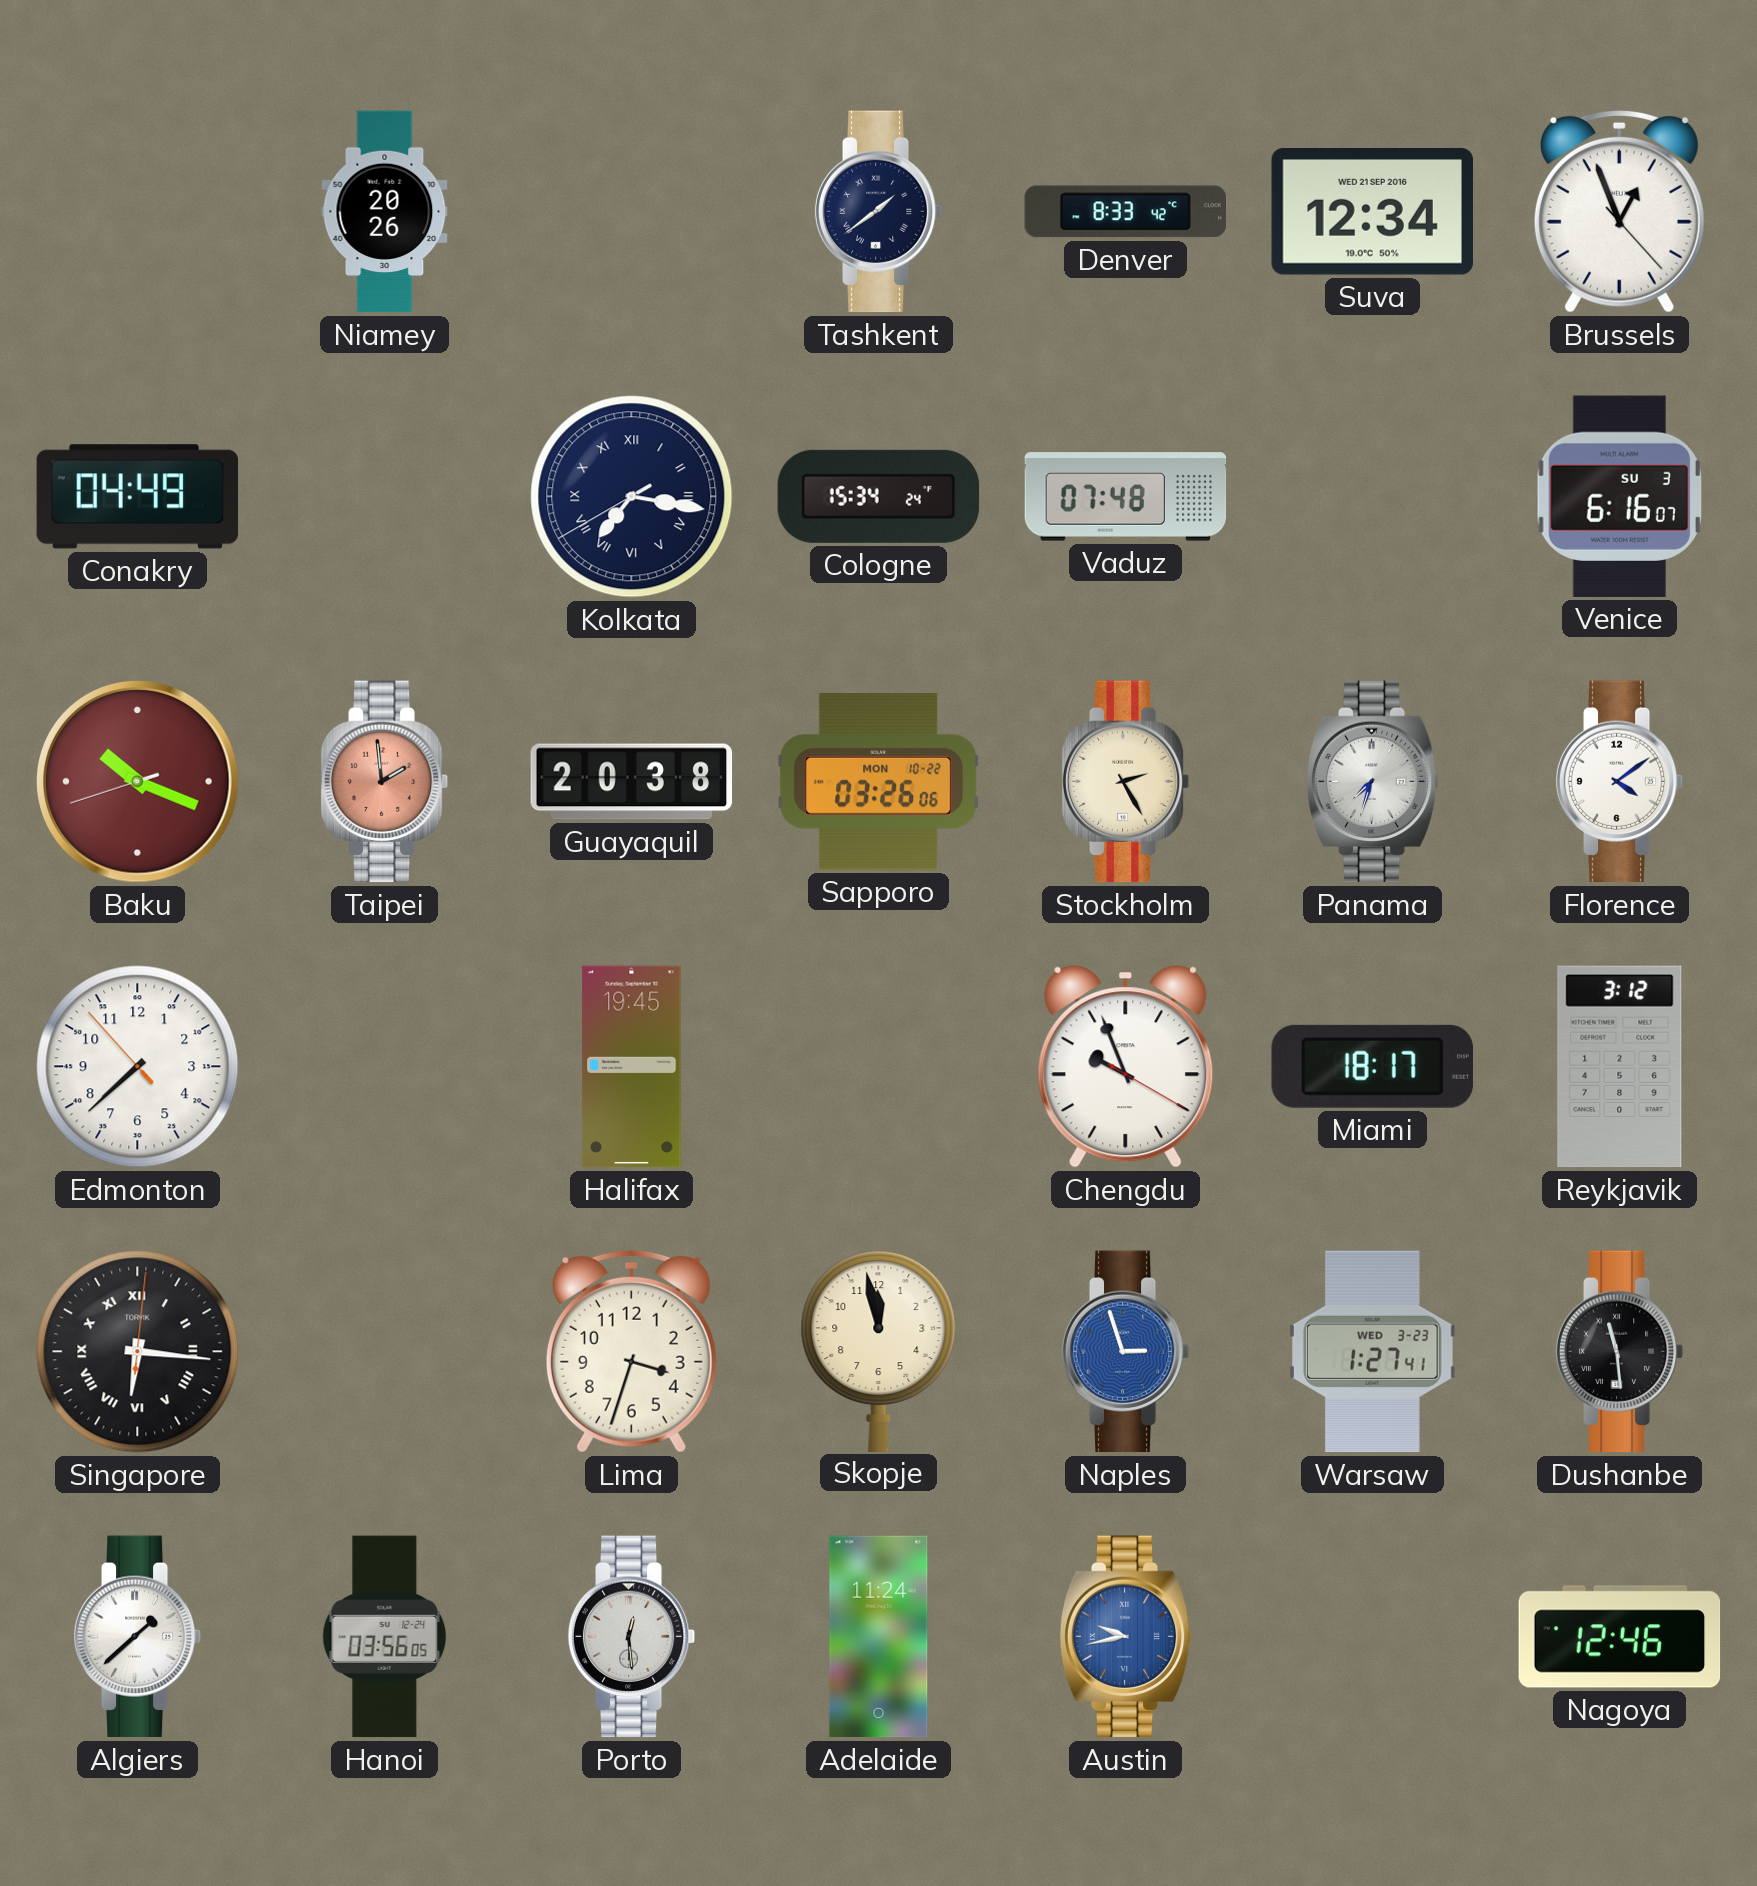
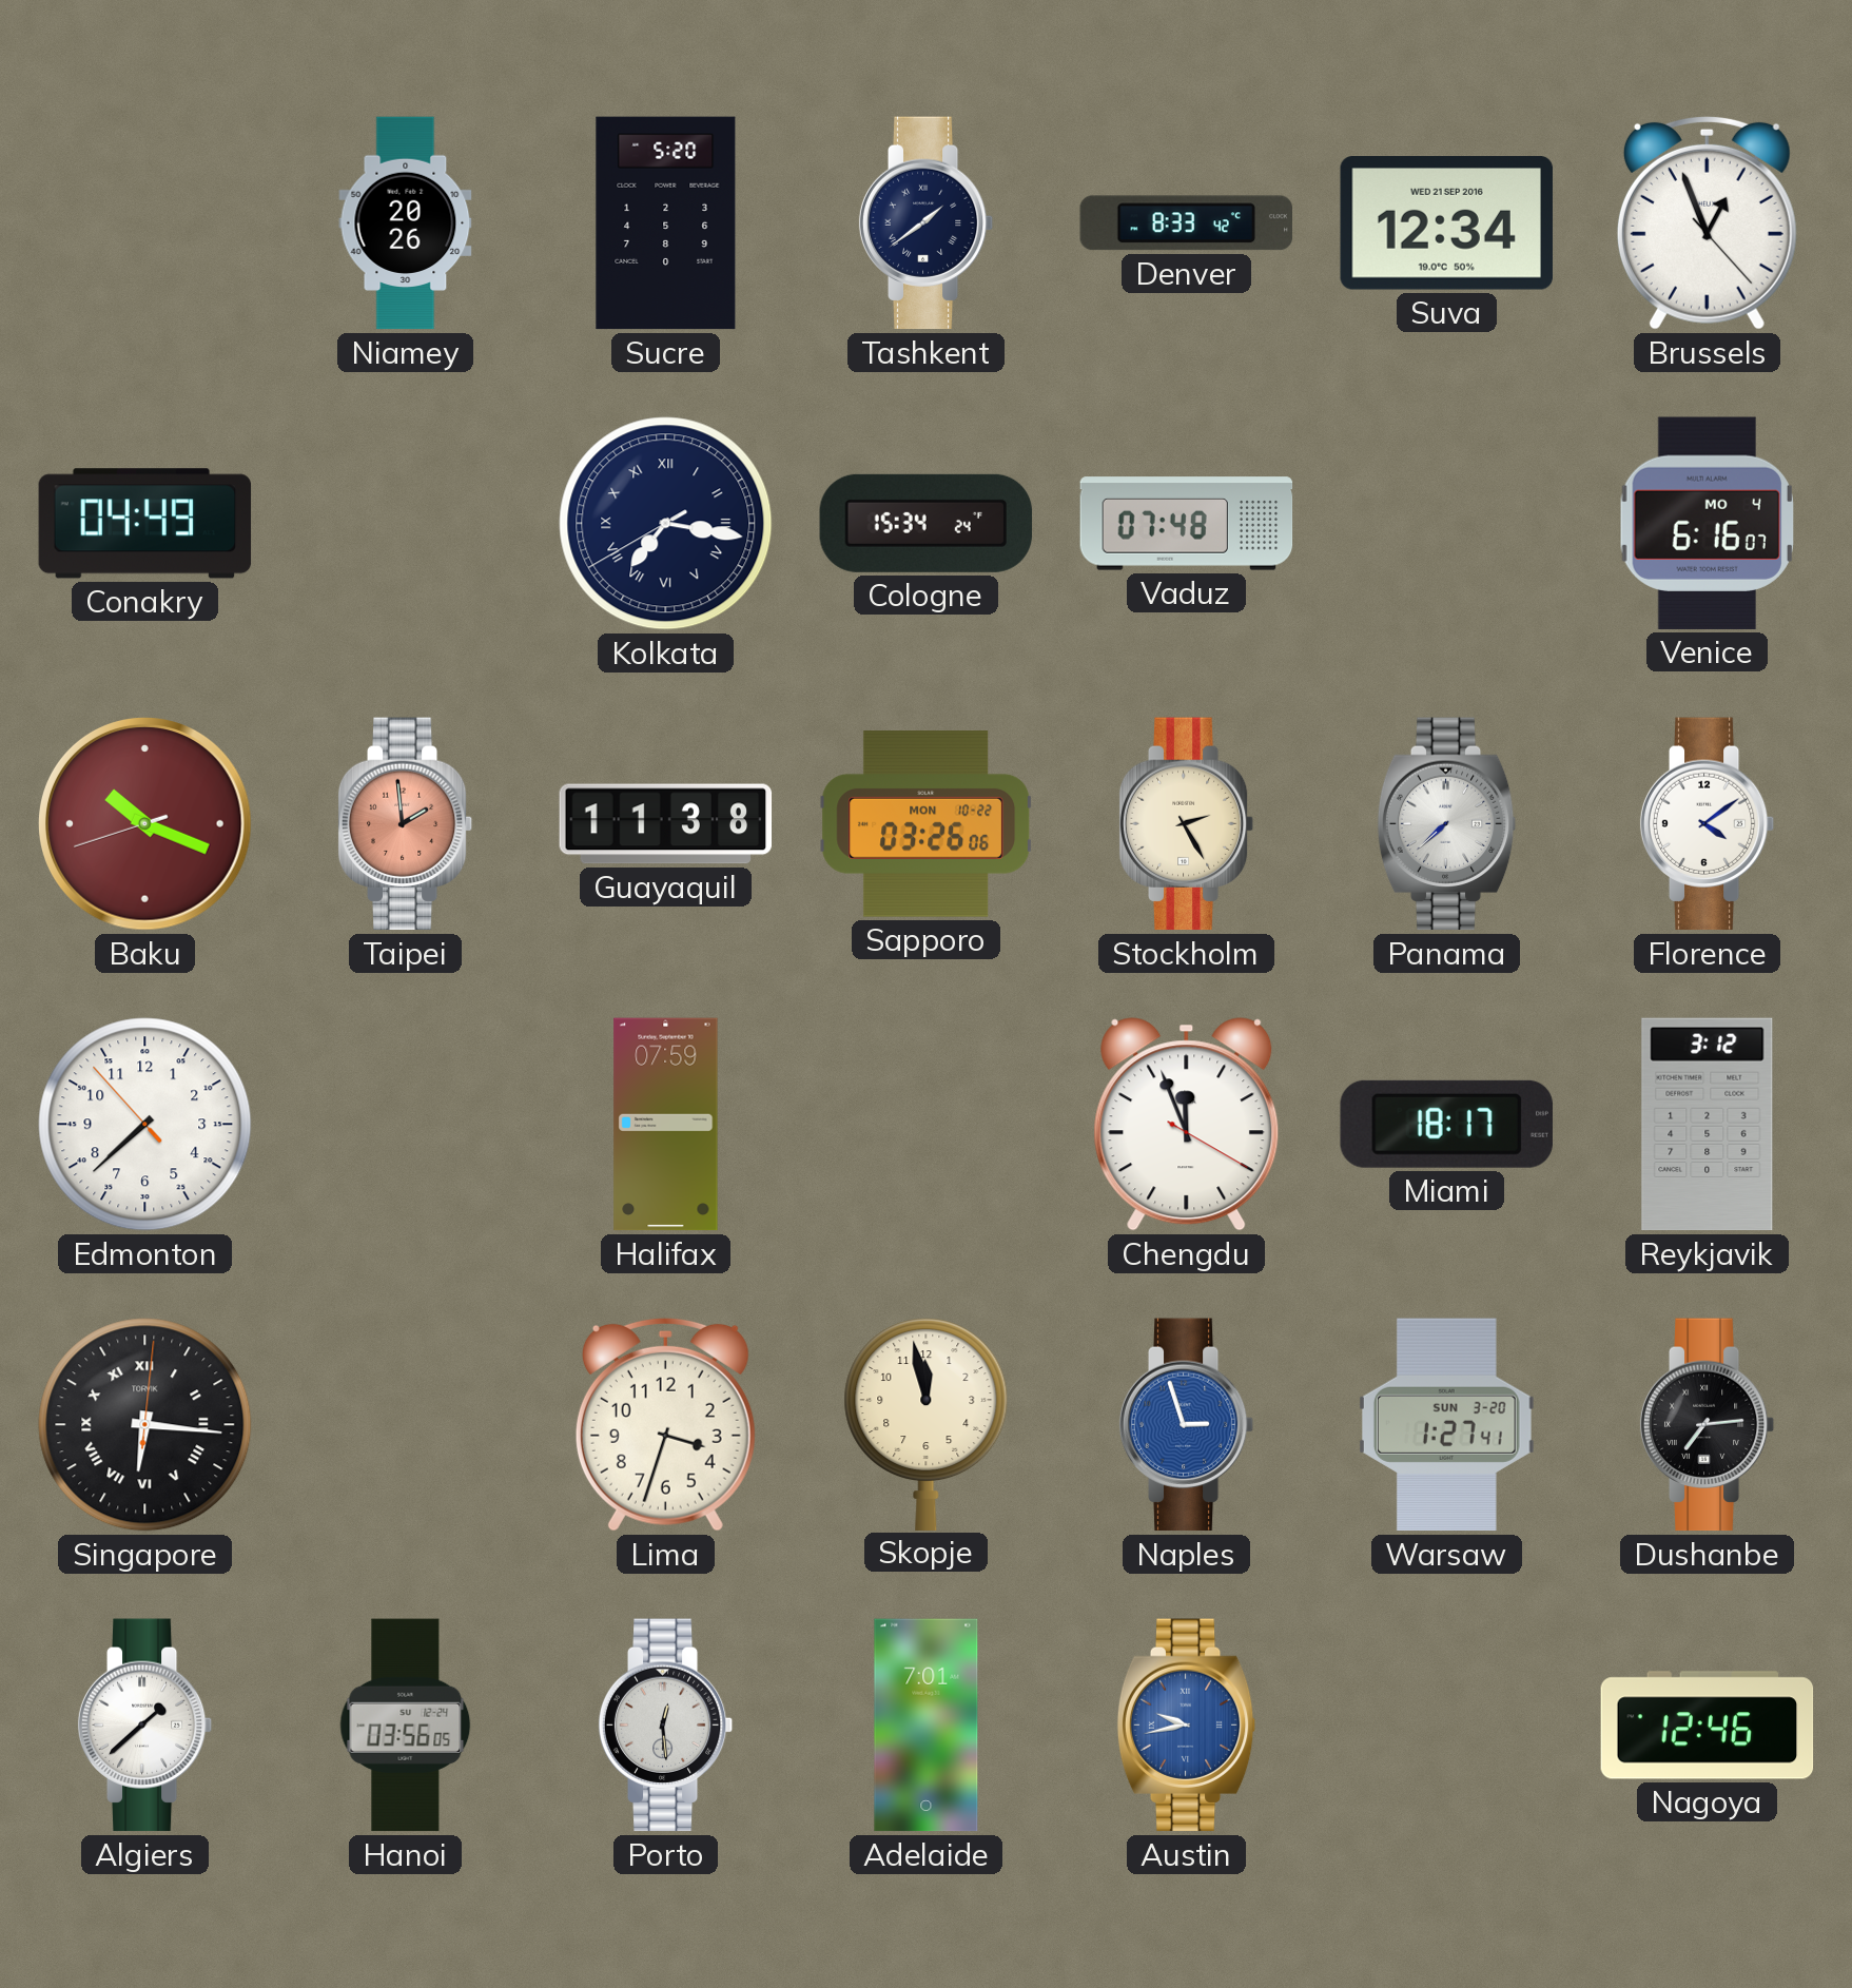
Sucre: none -> 5:20
Venice date: SU 3 -> MO 4
Guayaquil: 20:38 -> 11:38
Panama: 7:33 -> 7:38
Halifax: 19:45 -> 07:59
Chengdu: 9:56 -> 11:56
Warsaw date: WED 3-23 -> SUN 3-20
Dushanbe: 11:29 -> 7:14
Adelaide: 11:24 -> 7:01
